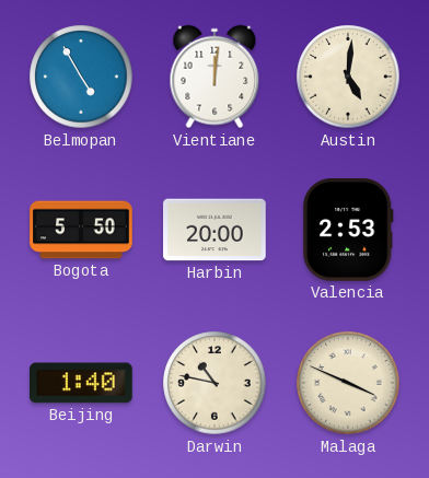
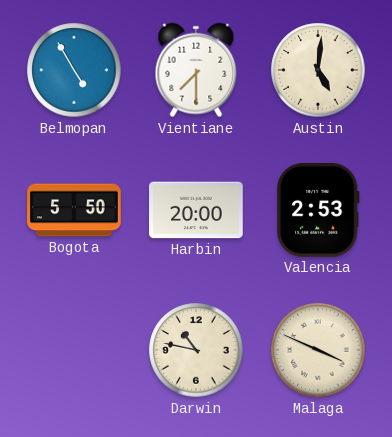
Vientiane: 12:01 -> 7:30
Beijing: 1:40 -> none
